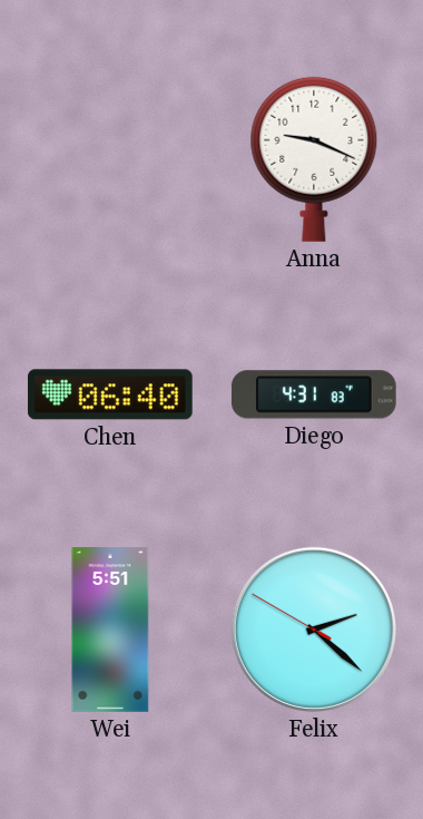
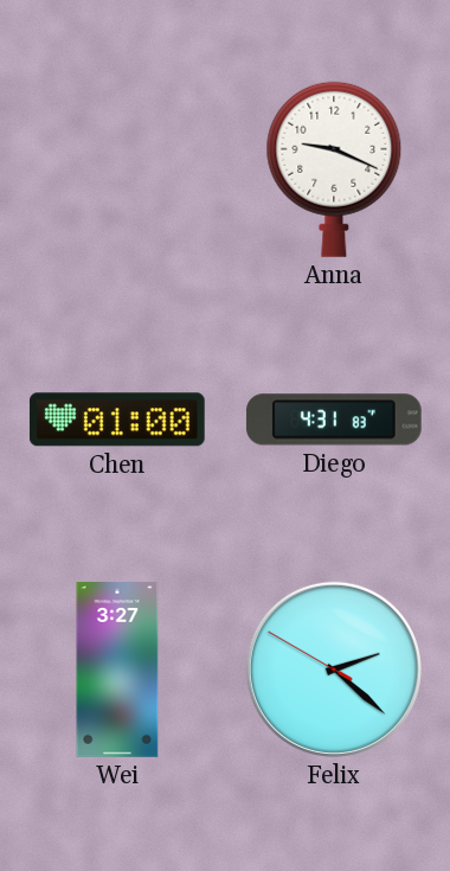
Chen: 06:40 -> 01:00
Wei: 5:51 -> 3:27
